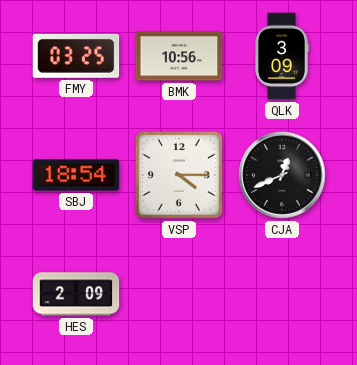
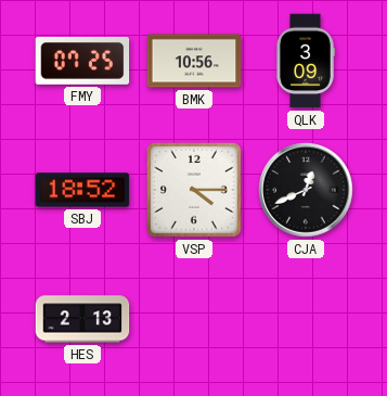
FMY: 03:25 -> 07:25
SBJ: 18:54 -> 18:52
HES: 2:09 -> 2:13
